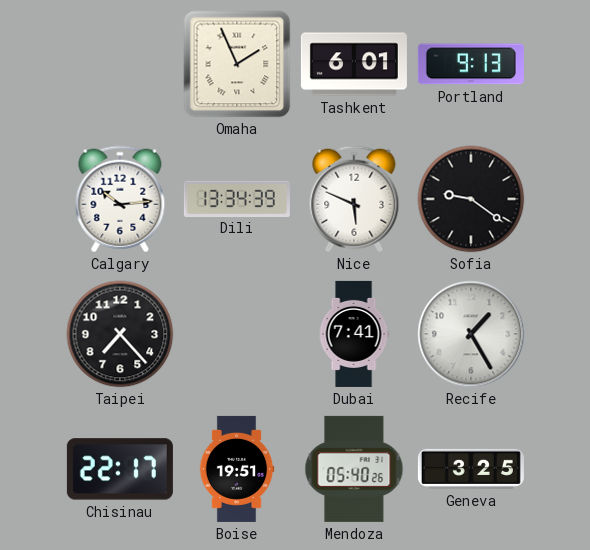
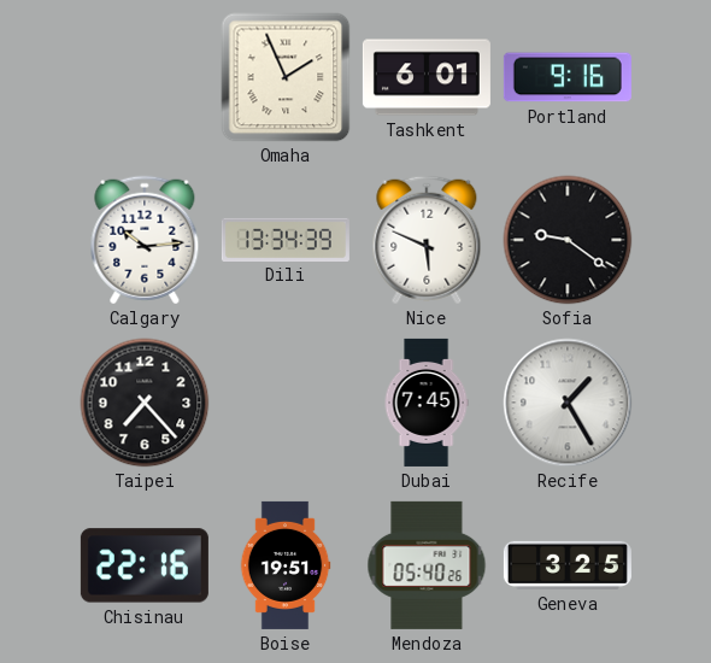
Portland: 9:13 -> 9:16
Dubai: 7:41 -> 7:45
Chisinau: 22:17 -> 22:16
